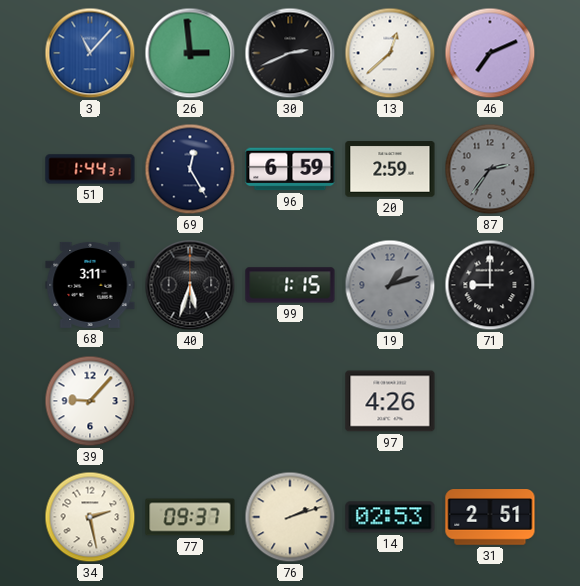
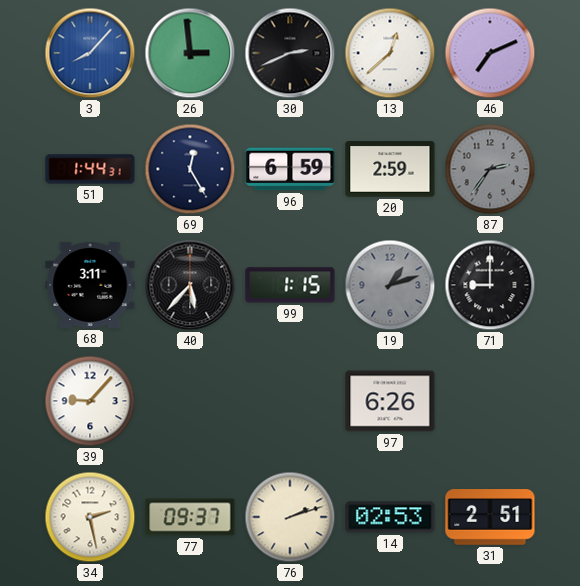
3: 11:07 -> 8:07
40: 5:33 -> 5:37
97: 4:26 -> 6:26
